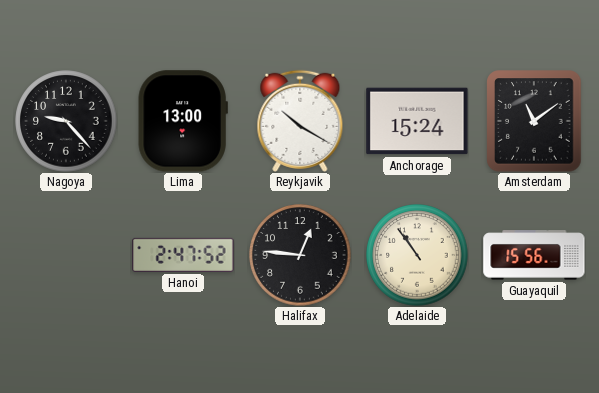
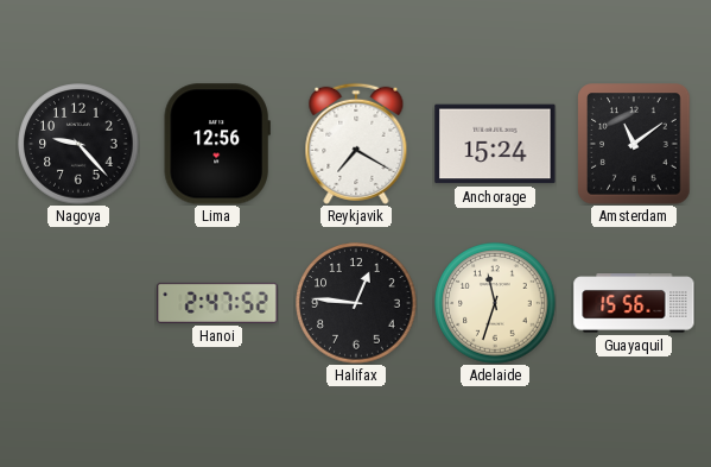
Lima: 13:00 -> 12:56
Reykjavik: 10:20 -> 7:20
Adelaide: 10:54 -> 11:33
